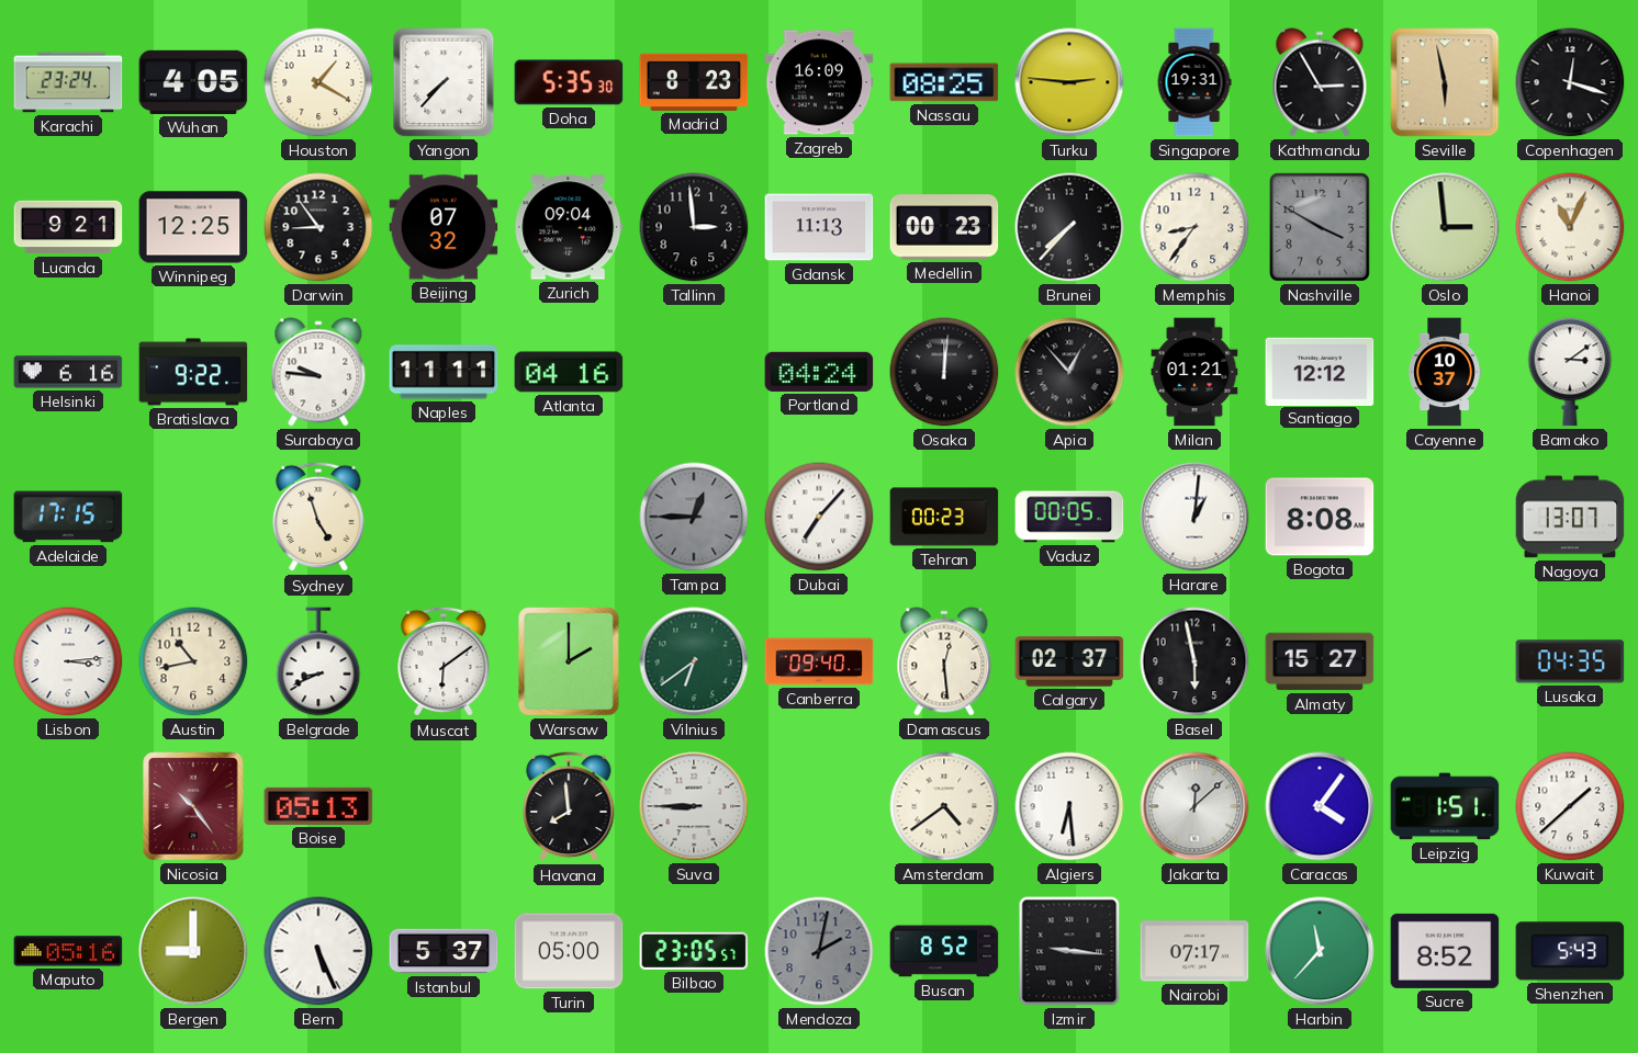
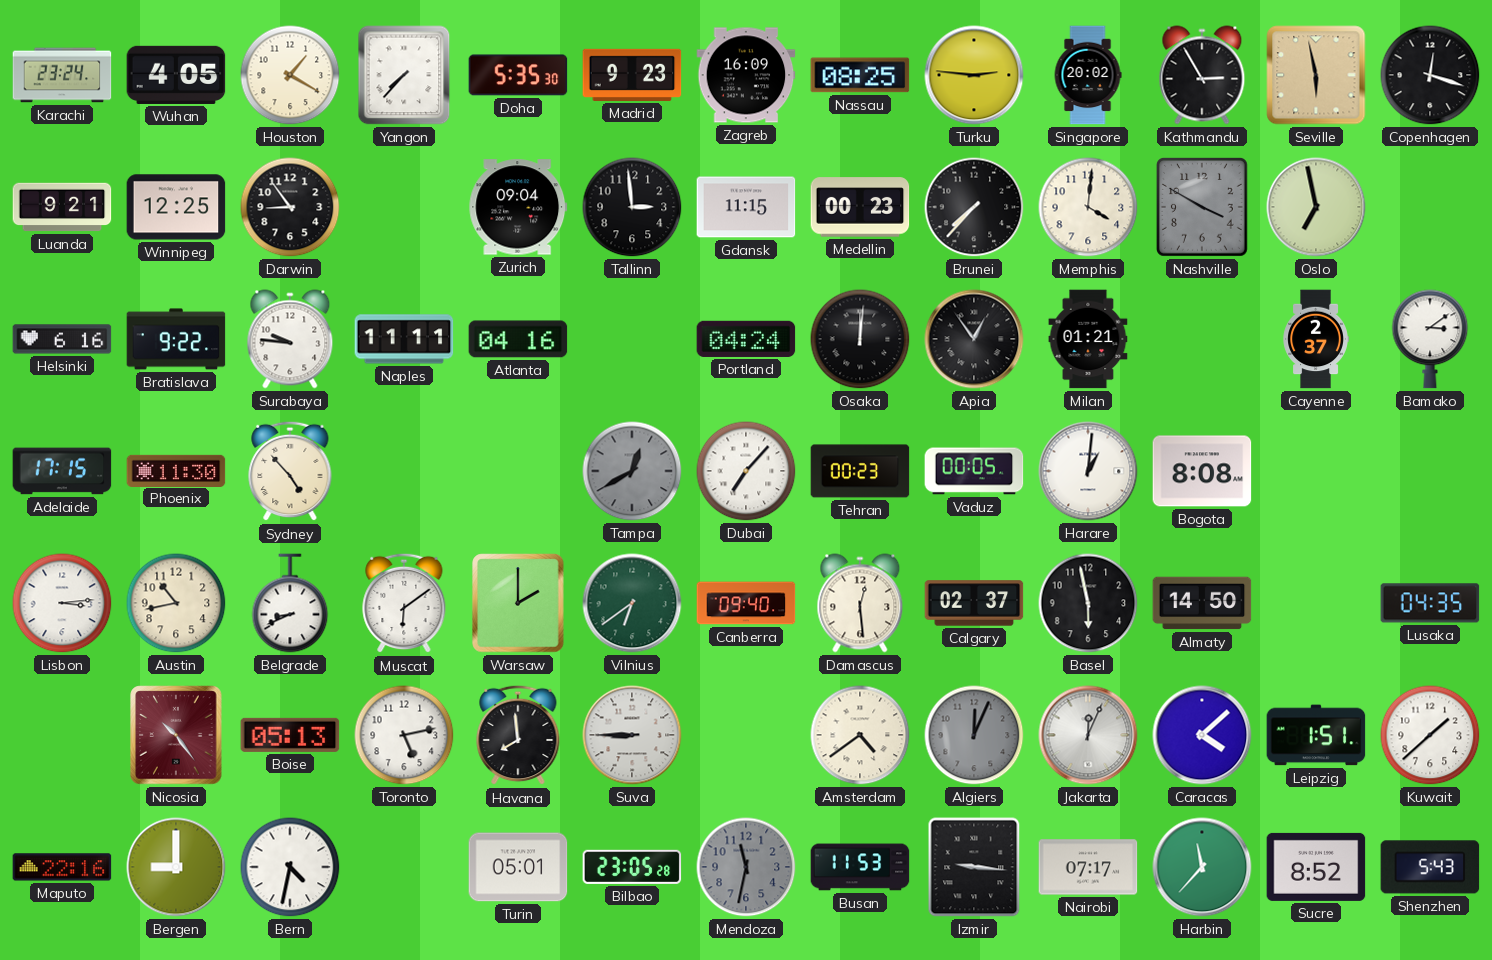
Madrid: 8:23 -> 9:23
Singapore: 19:31 -> 20:02
Beijing: 07:32 -> none
Gdansk: 11:13 -> 11:15
Memphis: 8:36 -> 4:01
Oslo: 2:59 -> 6:58
Hanoi: 11:04 -> none
Apia: 12:53 -> 12:54
Santiago: 12:12 -> none
Cayenne: 10:37 -> 2:37
Phoenix: none -> 11:30
Sydney: 4:57 -> 4:53
Tampa: 12:45 -> 12:40
Nagoya: 13:07 -> none
Almaty: 15:27 -> 14:50
Toronto: none -> 5:13
Algiers: 6:29 -> 12:04
Algiers dial: white -> grey
Jakarta: 12:08 -> 12:04
Caracas: 4:06 -> 4:08
Maputo: 05:16 -> 22:16
Bern: 5:26 -> 4:32
Istanbul: 5:37 -> none
Turin: 05:00 -> 05:01
Bilbao: 23:05:57 -> 23:05:28
Mendoza: 2:02 -> 11:32
Busan: 8:52 -> 11:53
